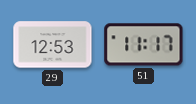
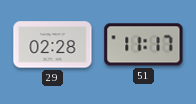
29: 12:53 -> 02:28
